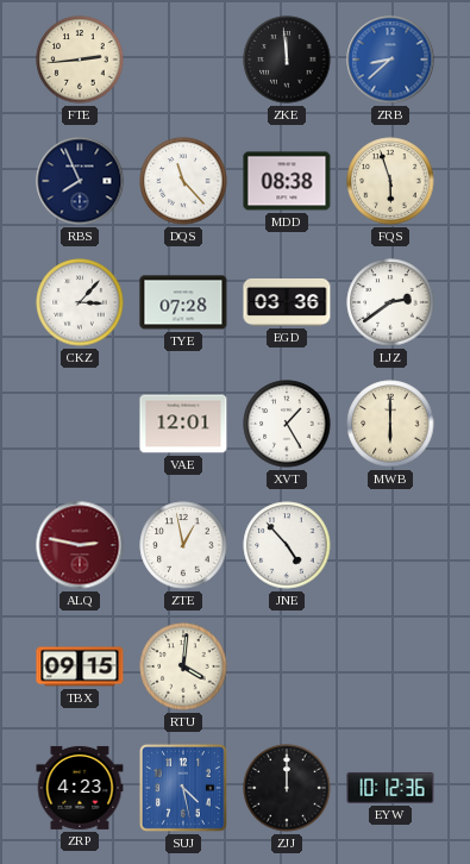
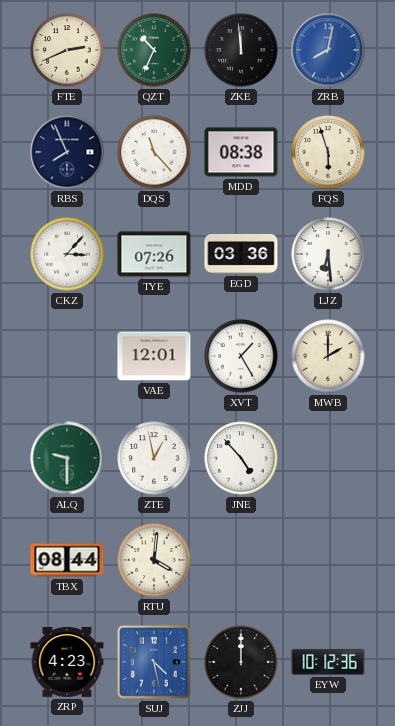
FTE: 2:44 -> 2:41
QZT: none -> 10:34
ZRB: 8:38 -> 8:02
TYE: 07:28 -> 07:26
LJZ: 2:39 -> 6:29
MWB: 6:00 -> 2:00
ALQ: 2:47 -> 9:30
ALQ dial: burgundy -> green
TBX: 09:15 -> 08:44
